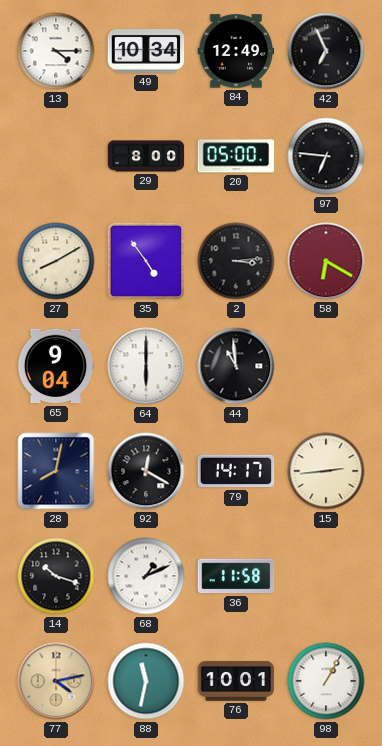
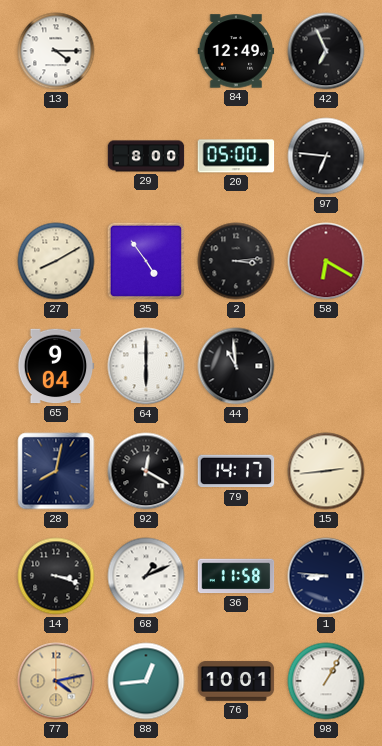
49: 10:34 -> none
14: 10:18 -> 3:18
1: none -> 8:46
88: 11:32 -> 12:44
